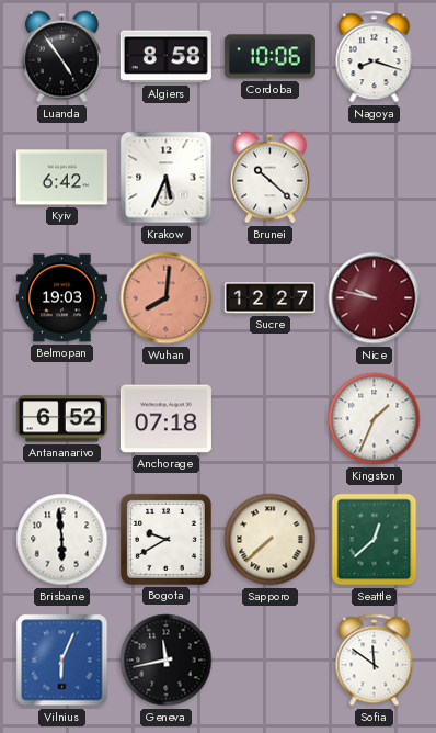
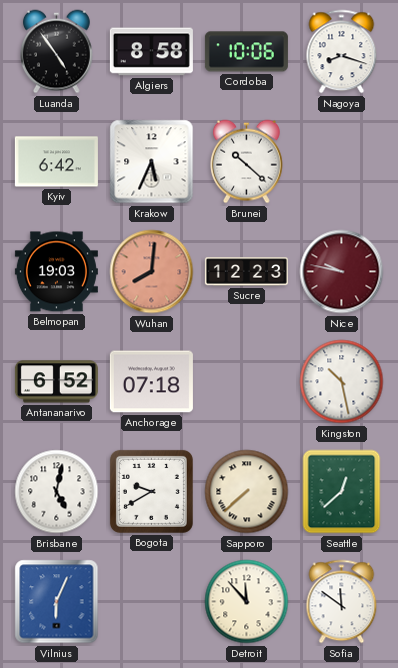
Sucre: 12:27 -> 12:23
Kingston: 1:34 -> 10:28
Brisbane: 5:59 -> 5:02
Geneva: 11:43 -> none
Detroit: none -> 11:53
